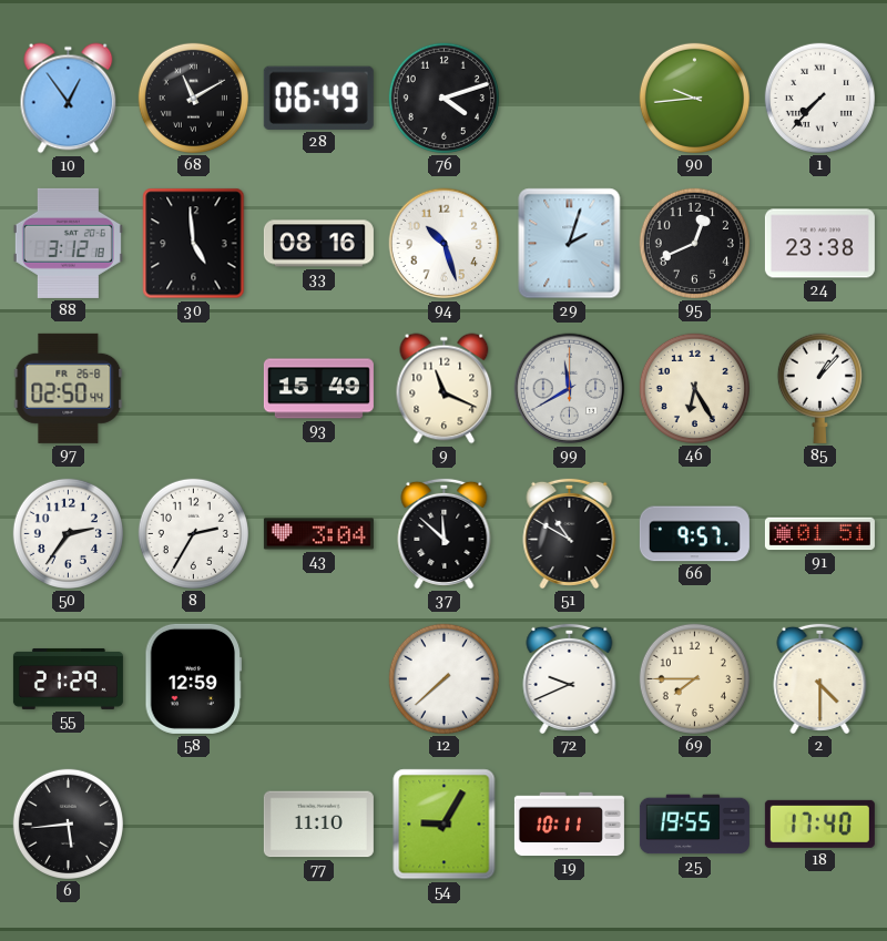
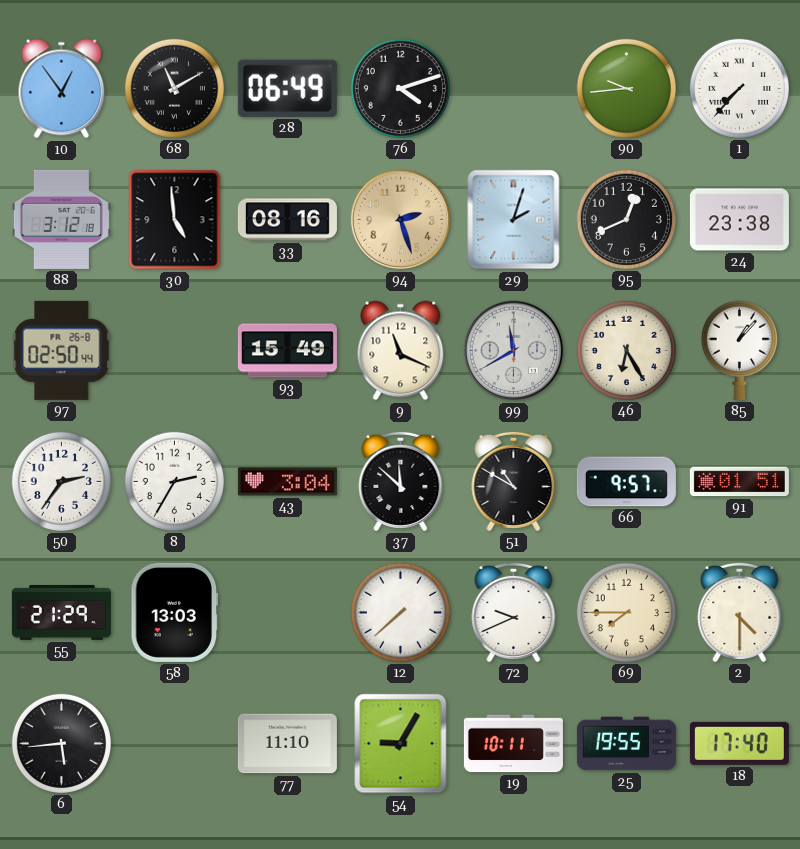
94: 10:27 -> 2:27
94 dial: white -> champagne
58: 12:59 -> 13:03
